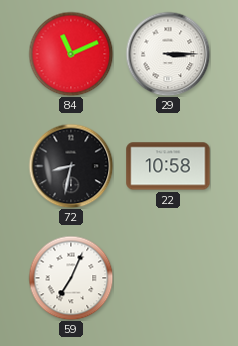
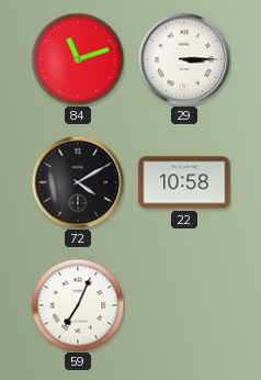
84: 11:11 -> 11:12
72: 8:32 -> 4:10
